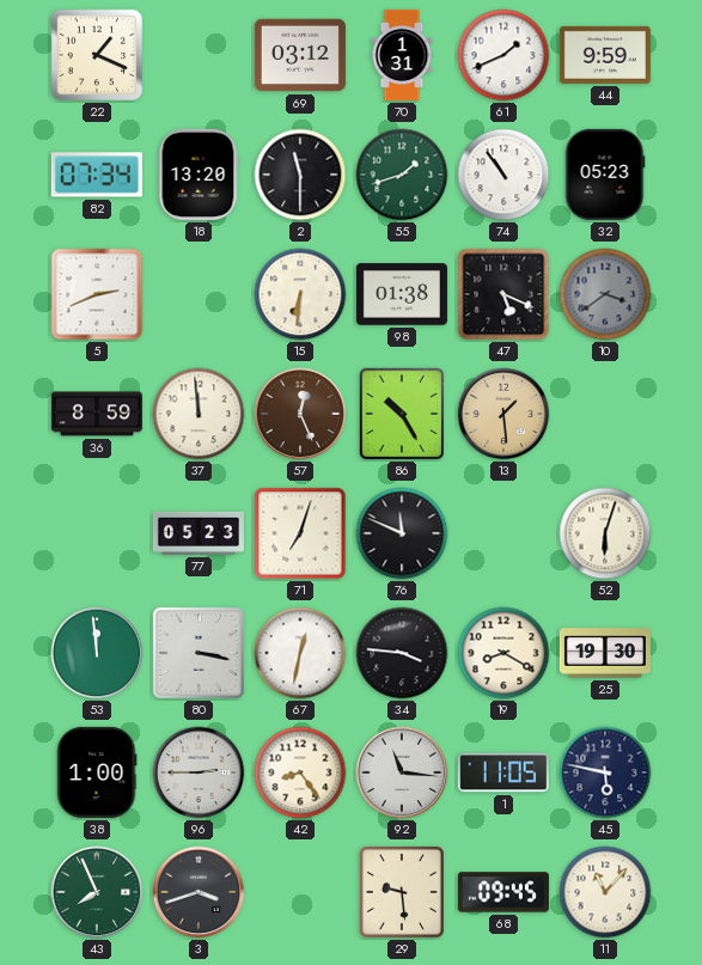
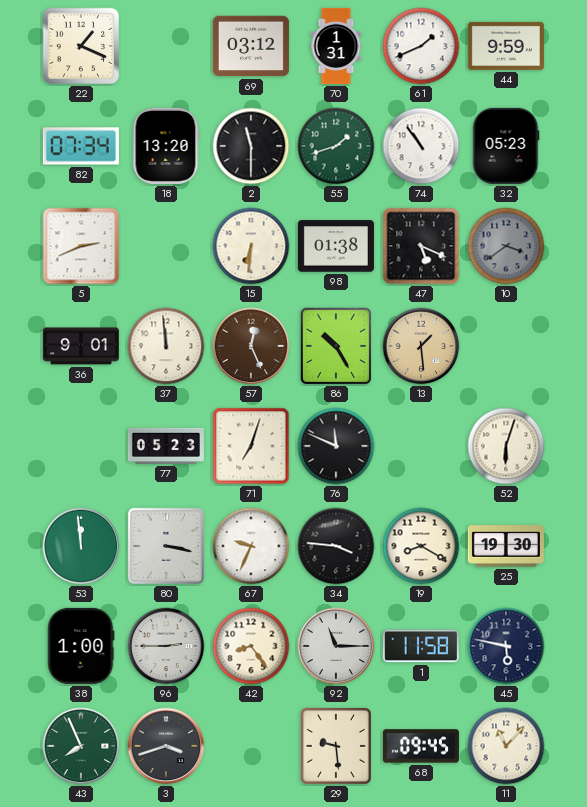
36: 8:59 -> 9:01
67: 12:32 -> 9:34
92: 11:16 -> 11:15
1: 11:05 -> 11:58
